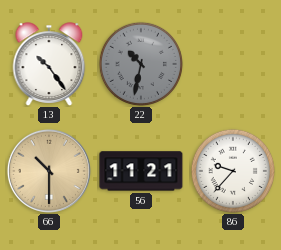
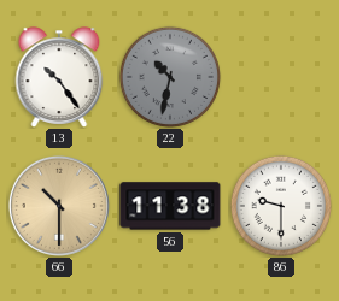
56: 11:21 -> 11:38
86: 9:37 -> 9:30
